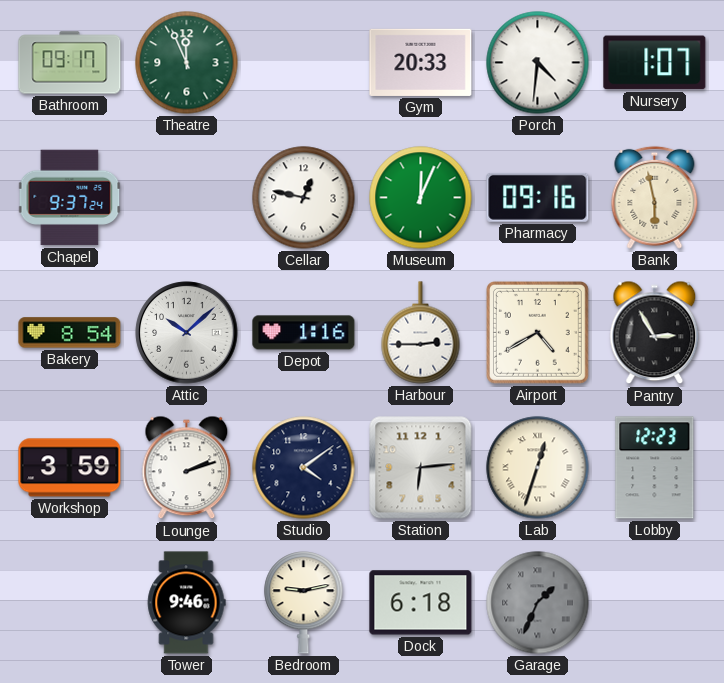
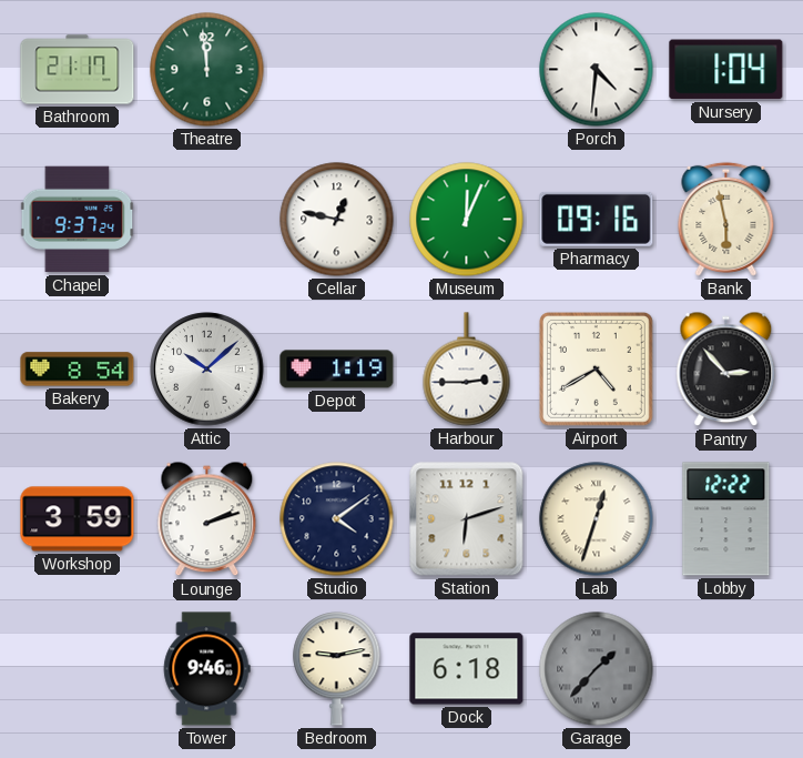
Bathroom: 09:17 -> 21:17
Theatre: 11:56 -> 11:59
Gym: 20:33 -> none
Nursery: 1:07 -> 1:04
Depot: 1:16 -> 1:19
Pantry: 2:55 -> 2:53
Station: 6:14 -> 6:12
Lobby: 12:23 -> 12:22
Garage: 1:34 -> 1:37
